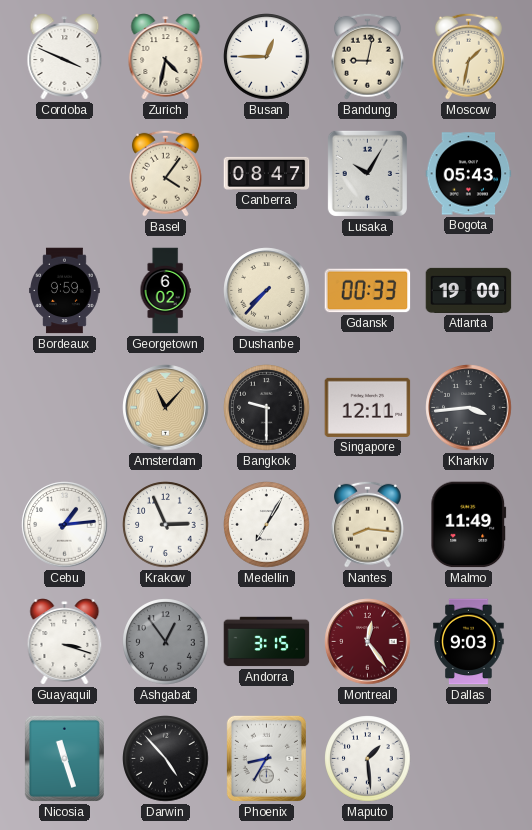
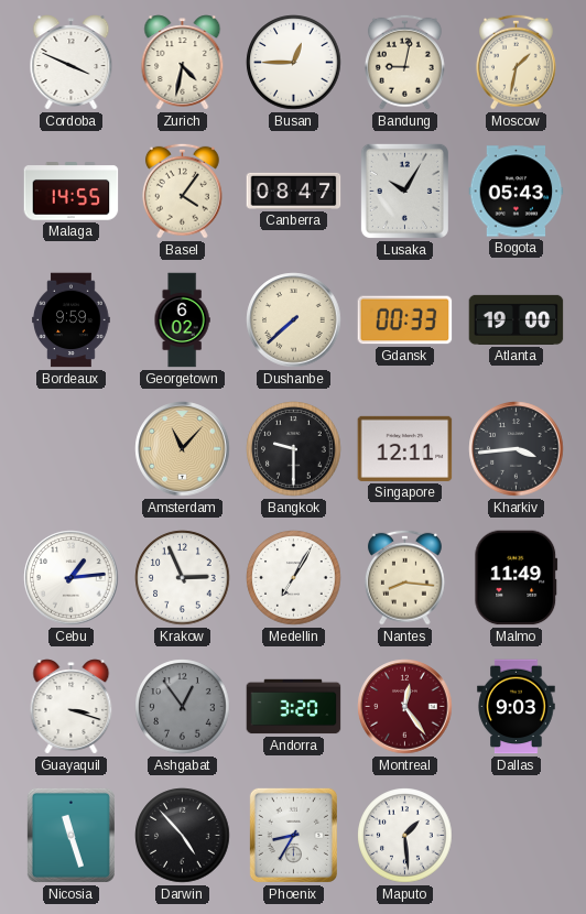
Malaga: none -> 14:55
Dushanbe: 7:37 -> 7:38
Andorra: 3:15 -> 3:20
